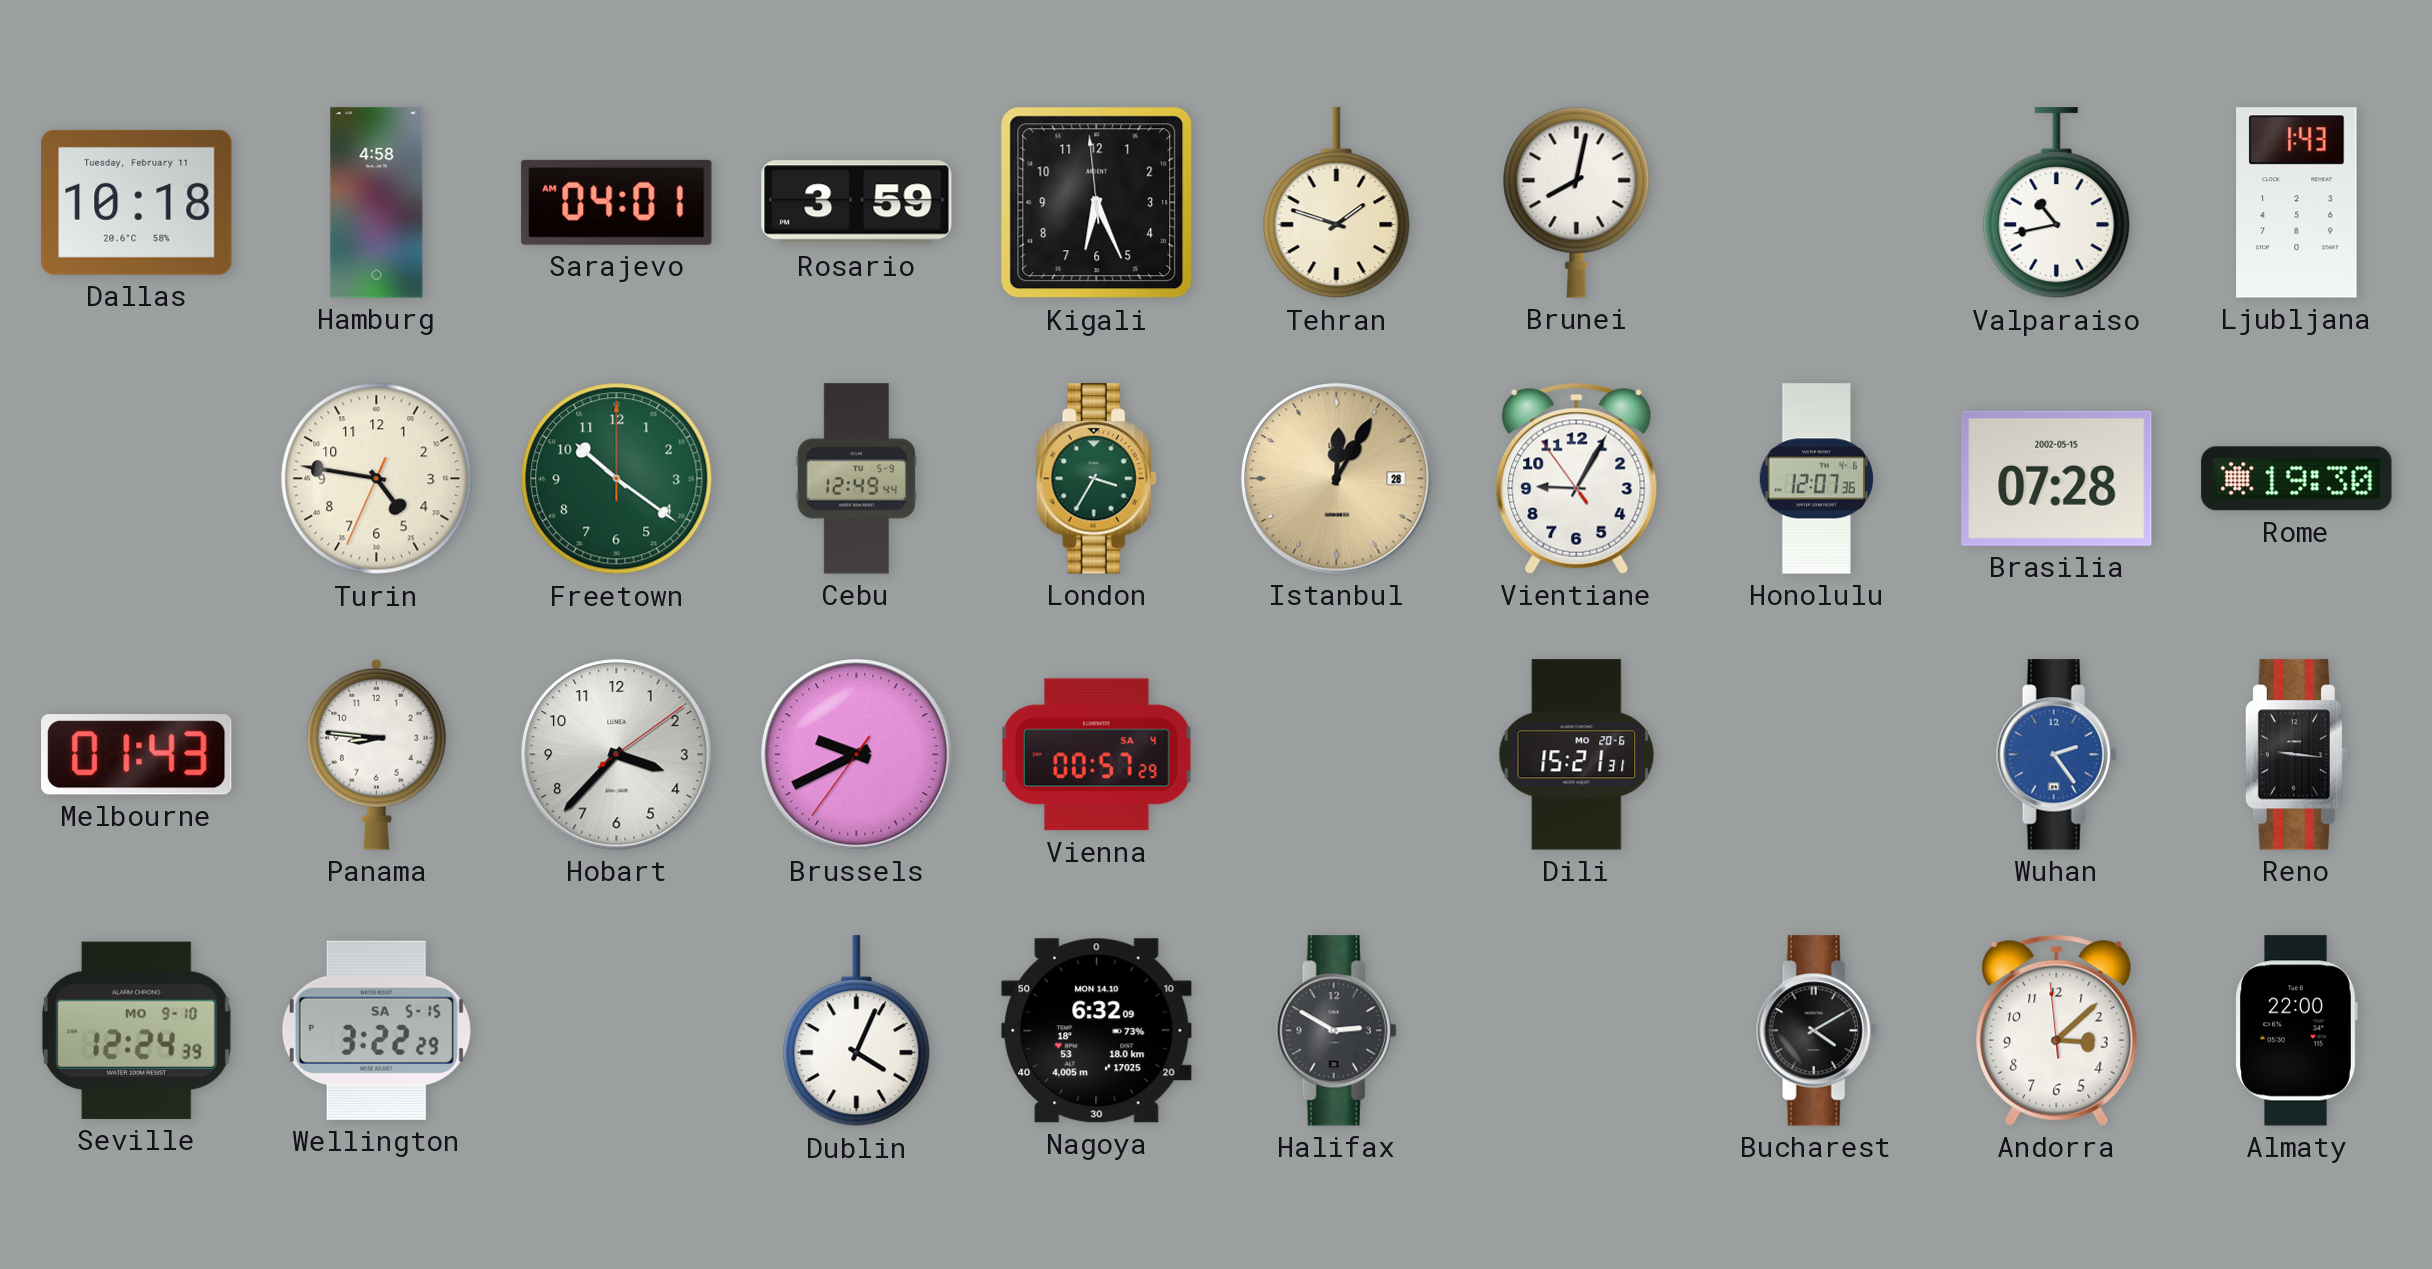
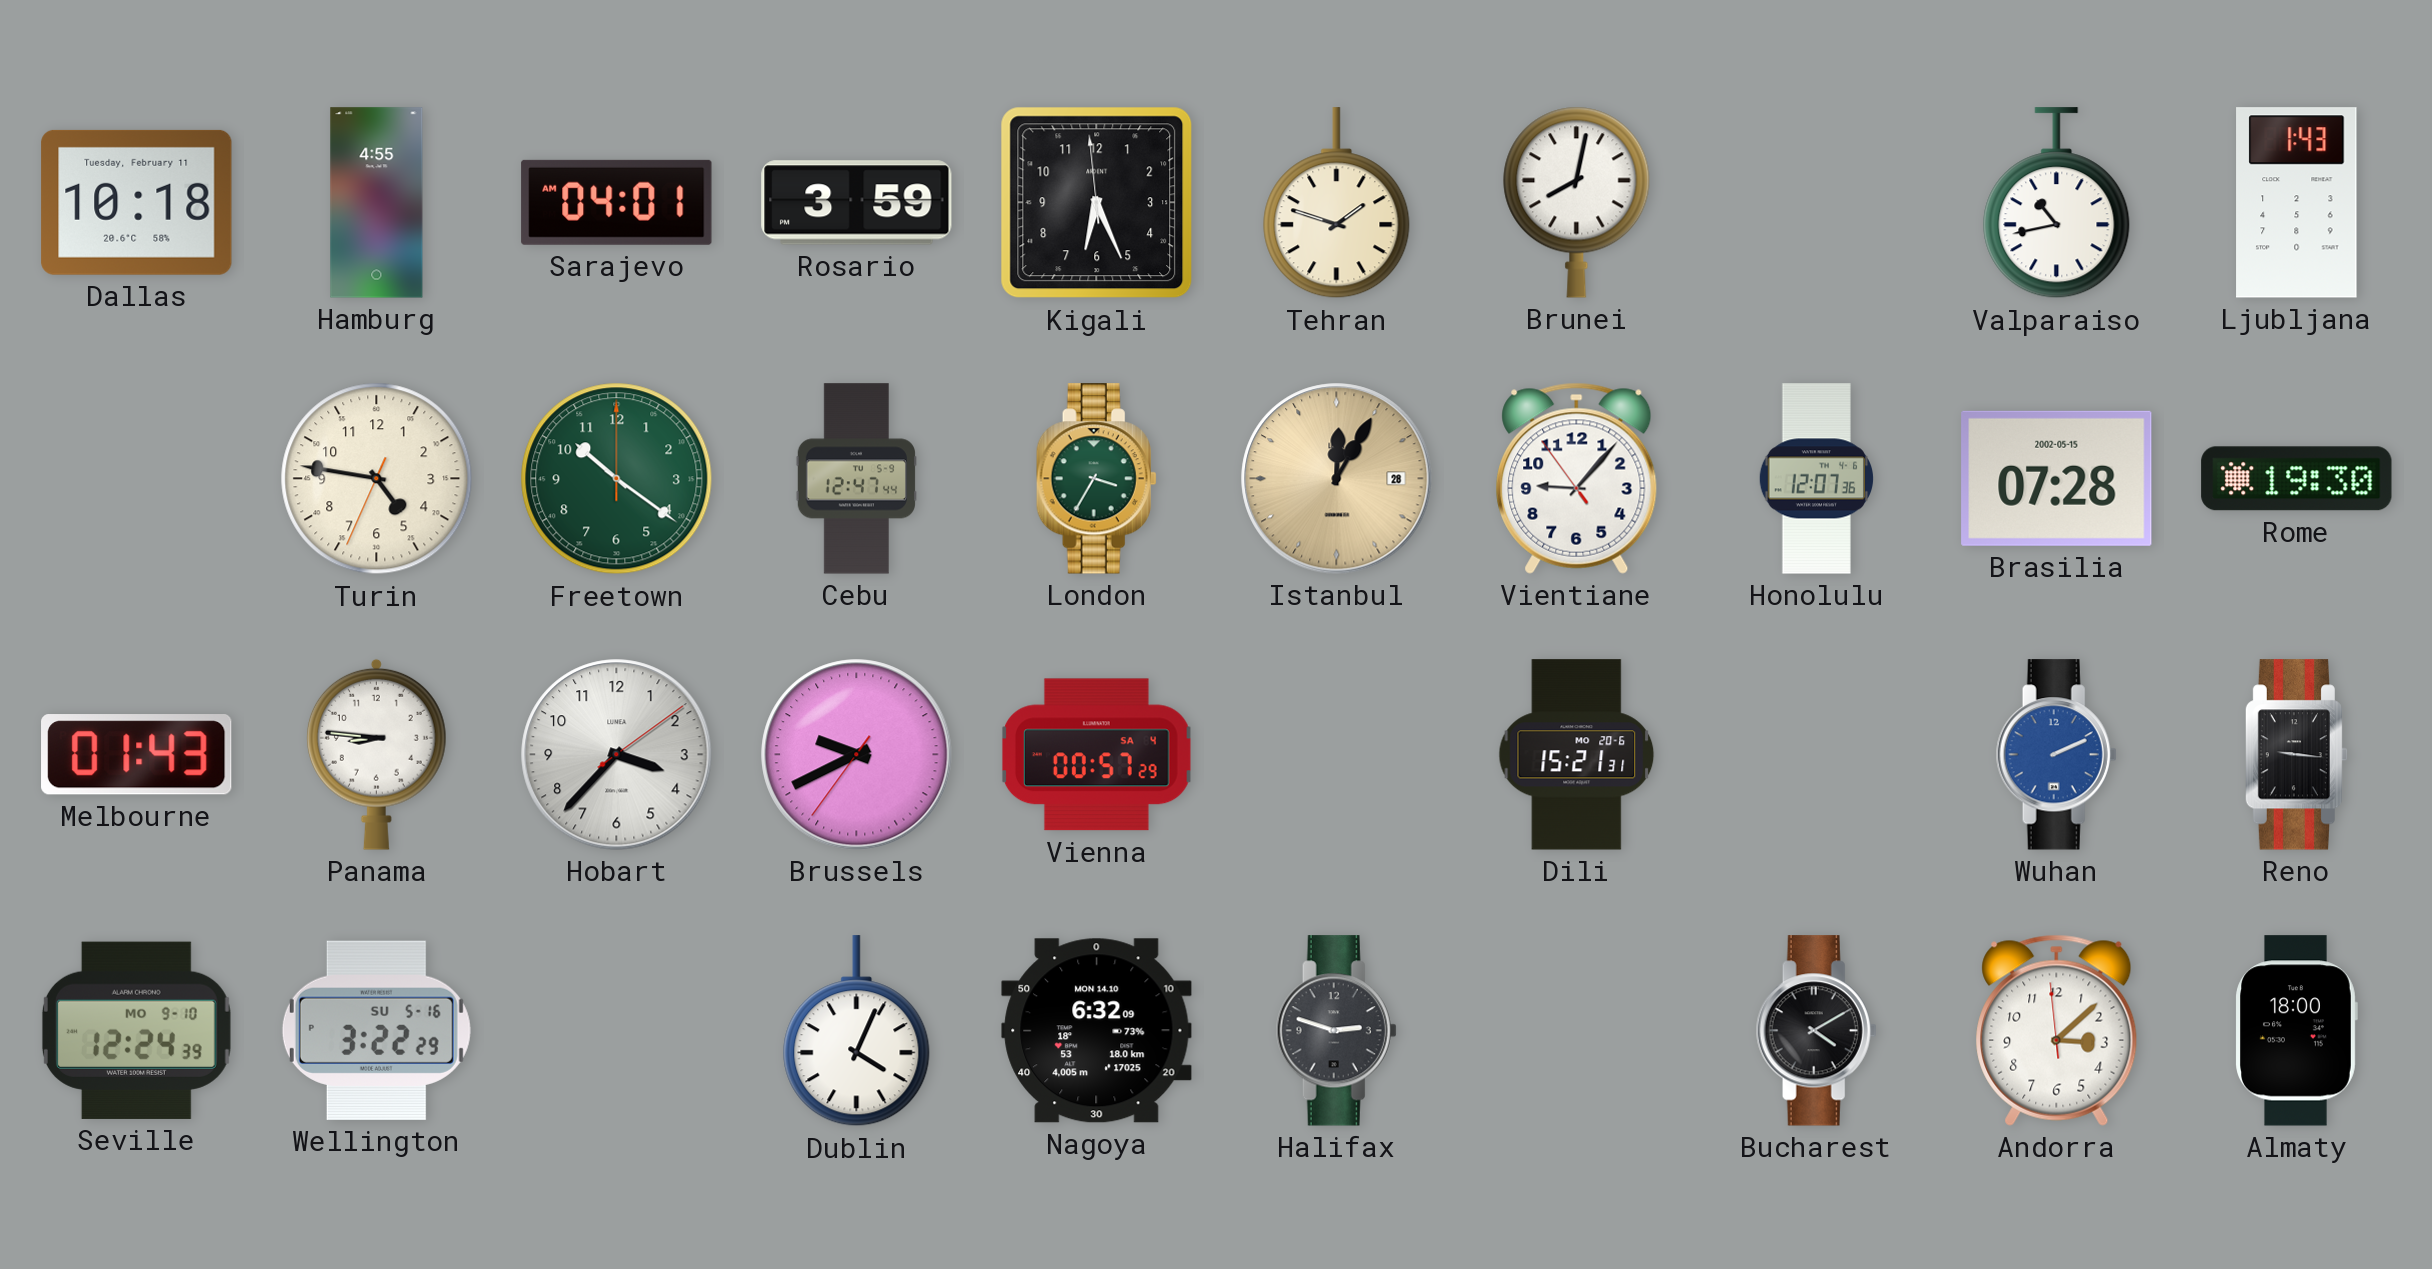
Hamburg: 4:58 -> 4:55
Cebu: 12:49 -> 12:47
Vientiane: 9:04 -> 9:06
Wuhan: 2:24 -> 2:11
Wellington date: SA 5-15 -> SU 5-16
Halifax: 2:50 -> 2:48
Almaty: 22:00 -> 18:00
